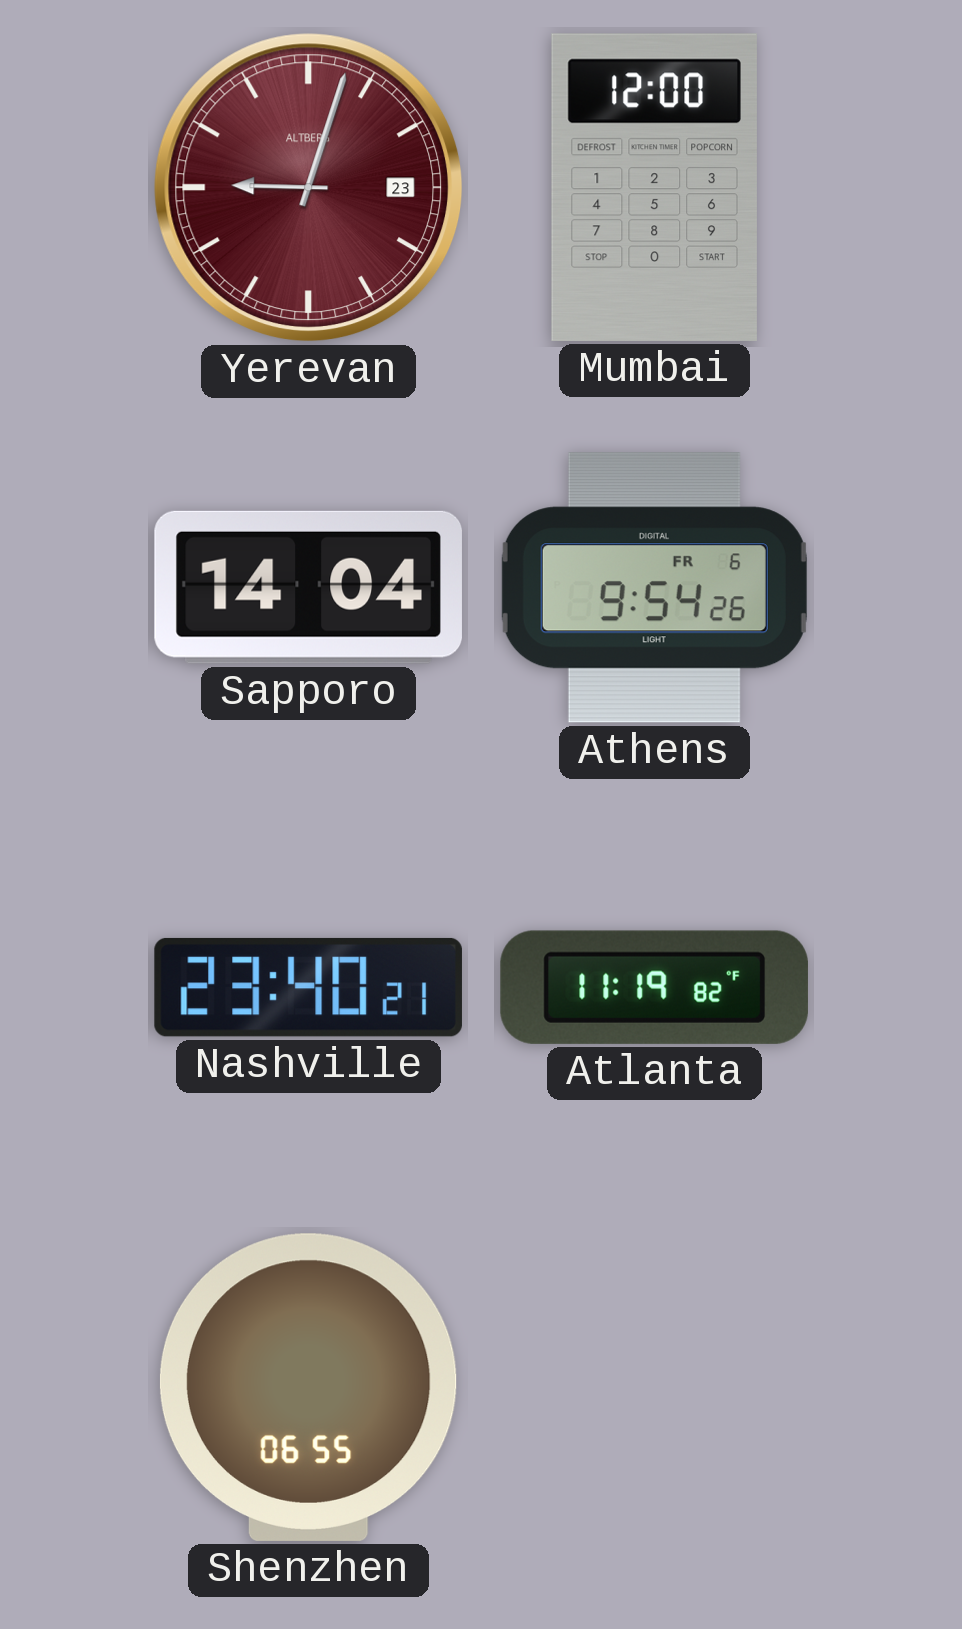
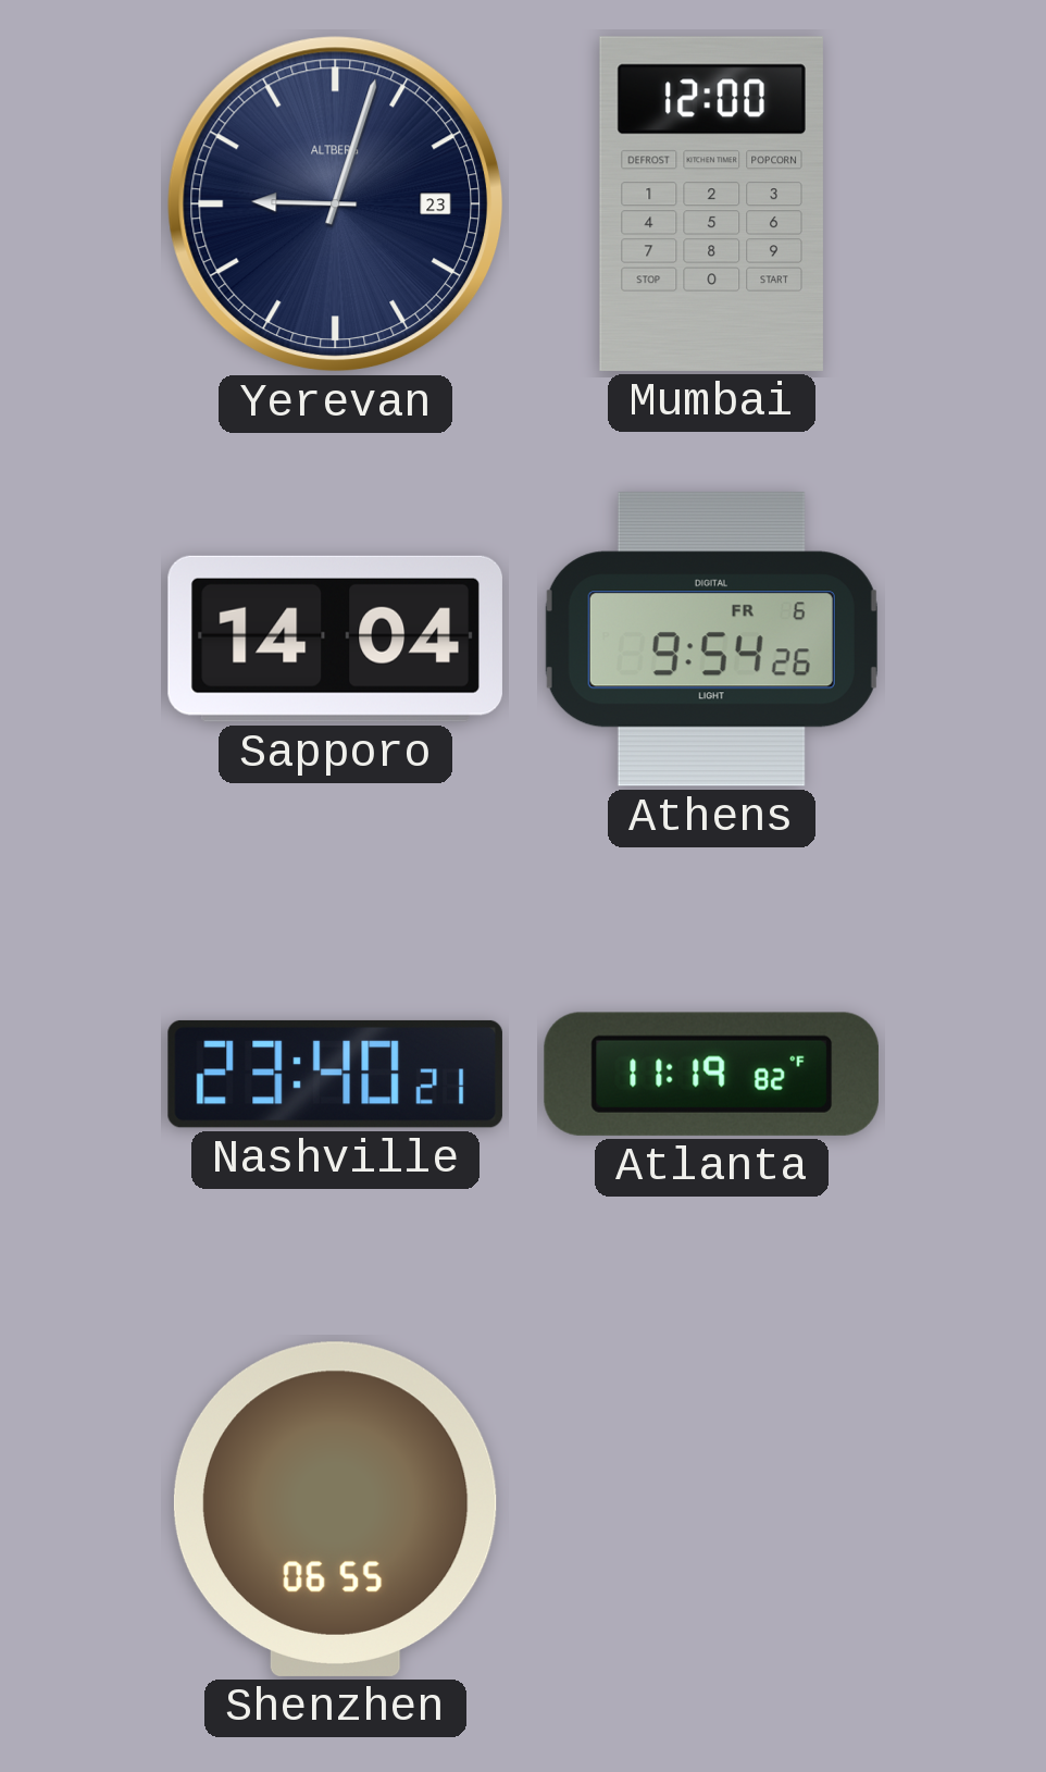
Yerevan dial: burgundy -> navy
